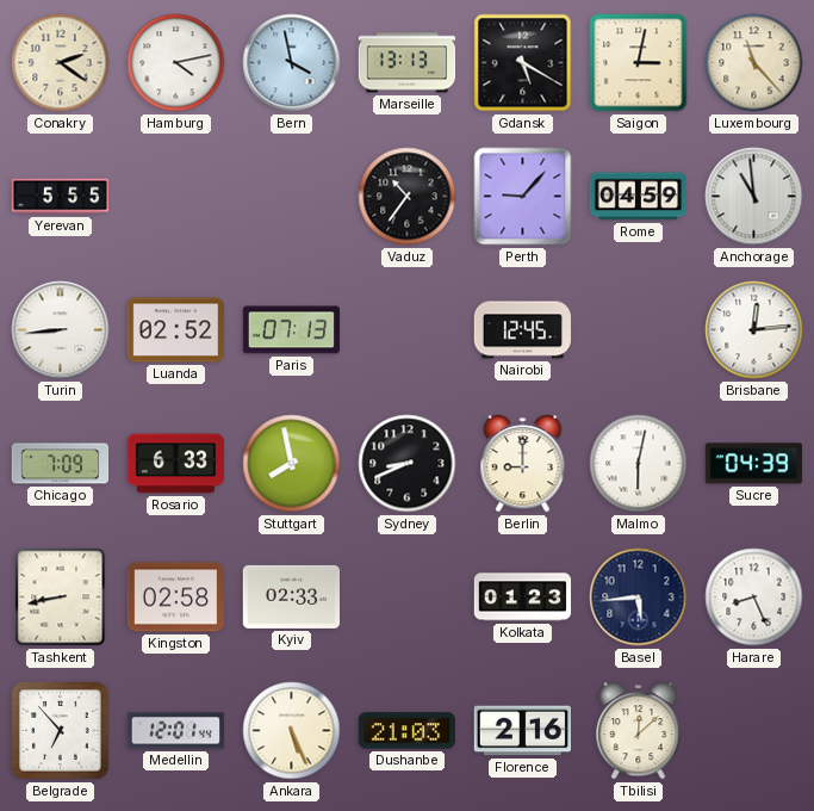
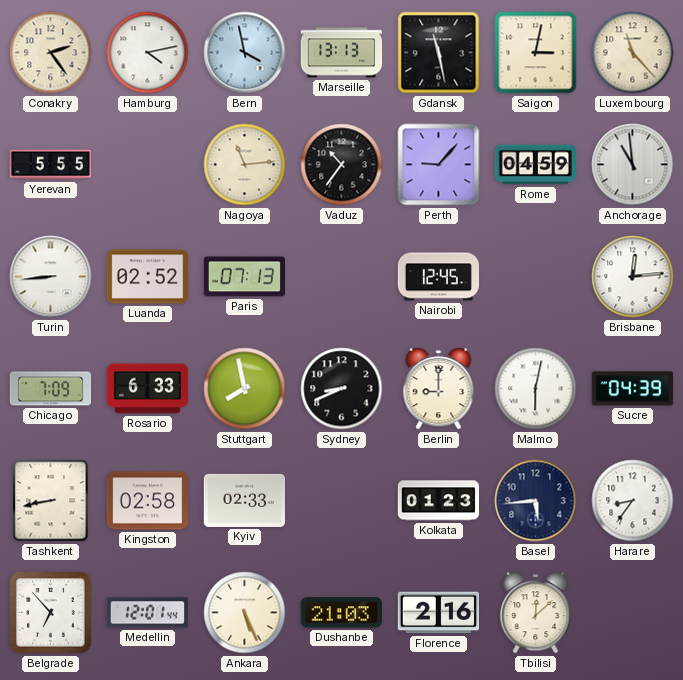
Conakry: 2:21 -> 2:24
Gdansk: 5:20 -> 11:28
Nagoya: none -> 11:14
Harare: 8:26 -> 8:36
